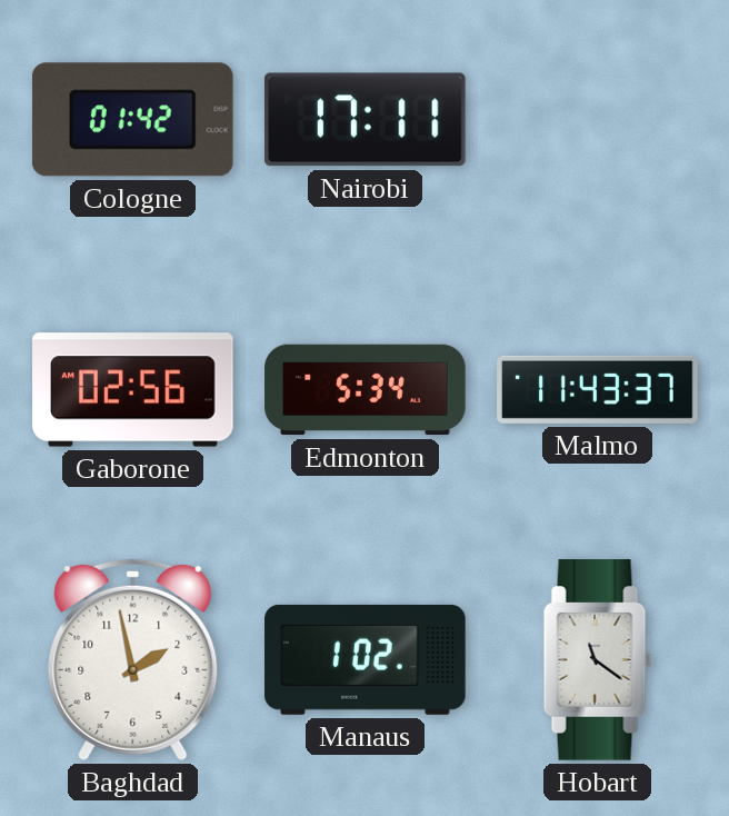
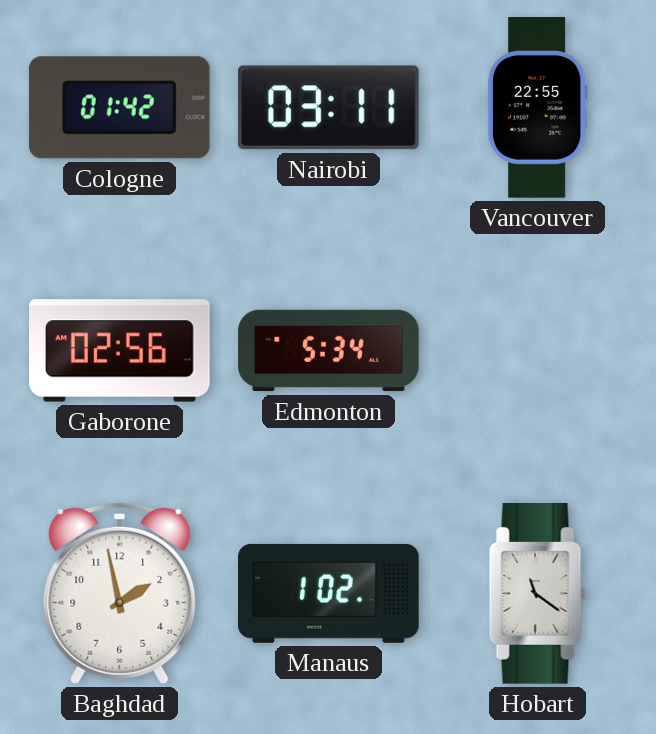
Nairobi: 17:11 -> 03:11
Vancouver: none -> 22:55
Malmo: 11:43 -> none
